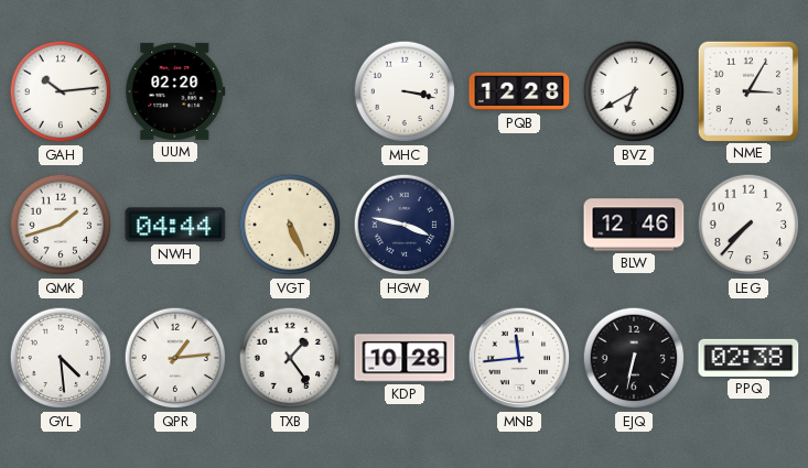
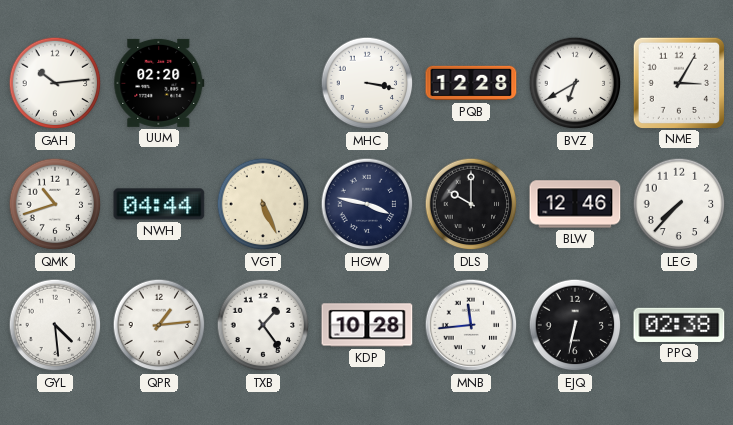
QMK: 1:42 -> 10:42
DLS: none -> 10:00
